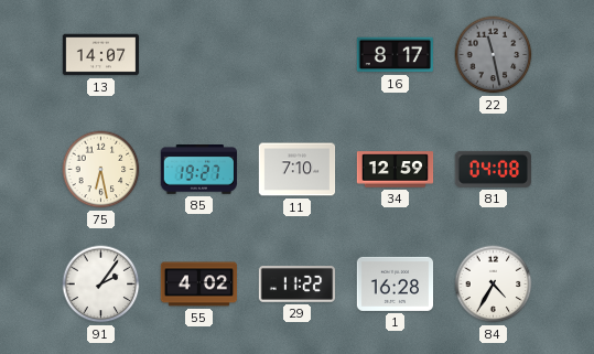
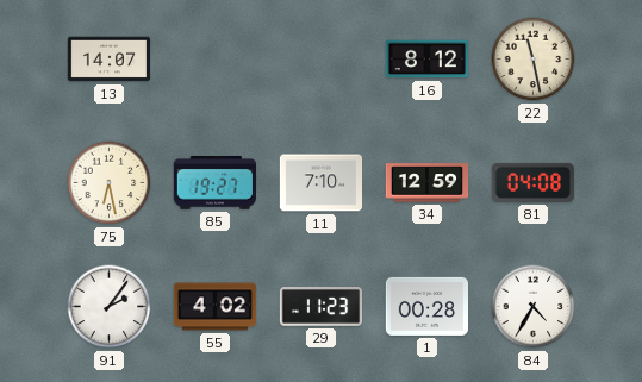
16: 8:17 -> 8:12
22 dial: grey -> cream
29: 11:22 -> 11:23
1: 16:28 -> 00:28
